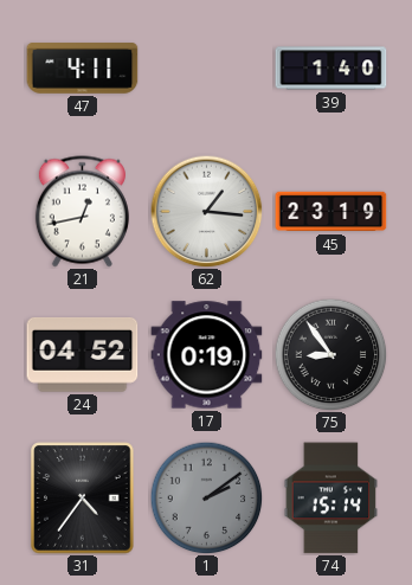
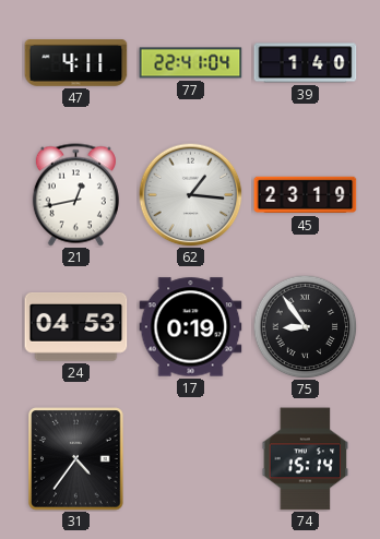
77: none -> 22:41
24: 04:52 -> 04:53
1: 2:09 -> none
